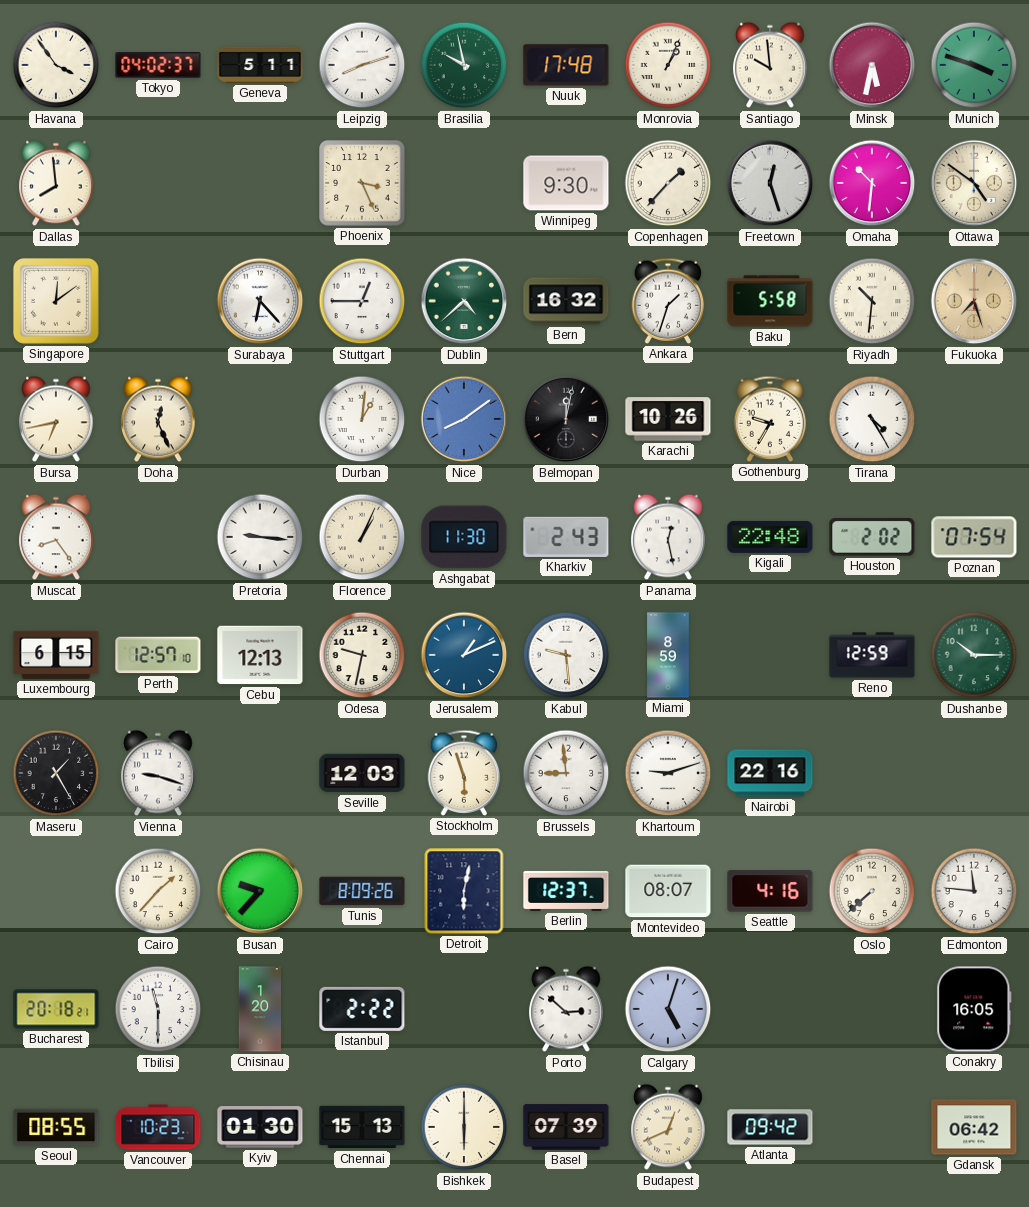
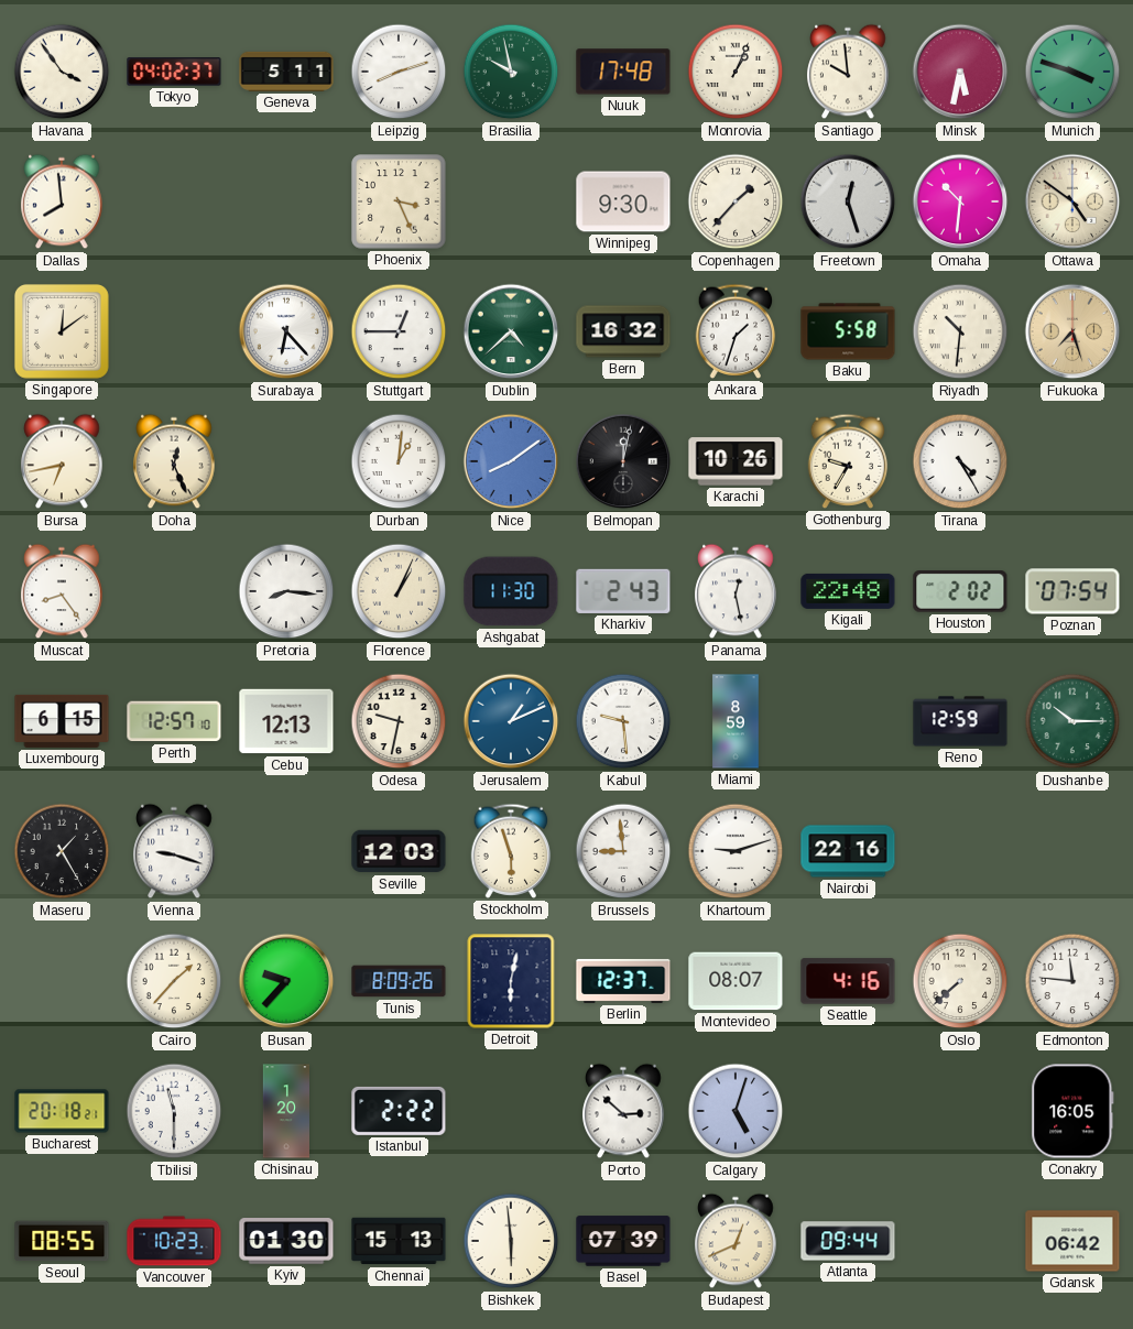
Pretoria: 9:16 -> 8:16
Bishkek: 6:00 -> 5:59
Atlanta: 09:42 -> 09:44
